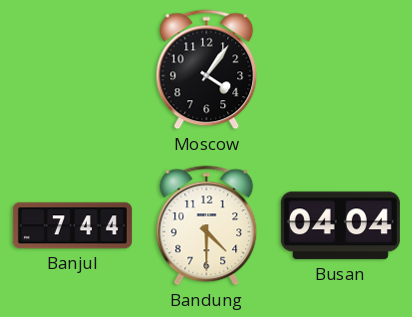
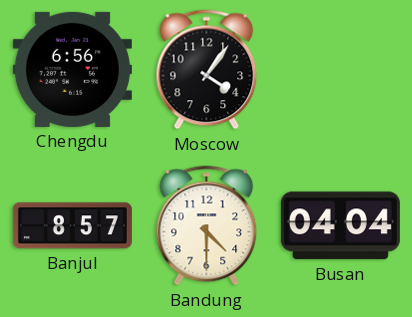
Chengdu: none -> 6:56
Banjul: 7:44 -> 8:57
